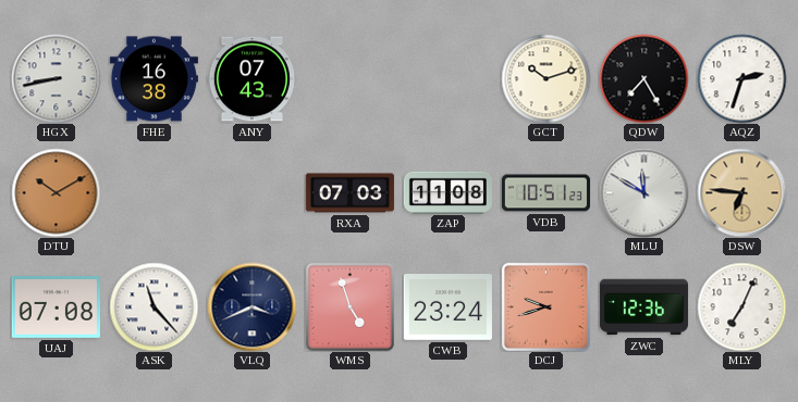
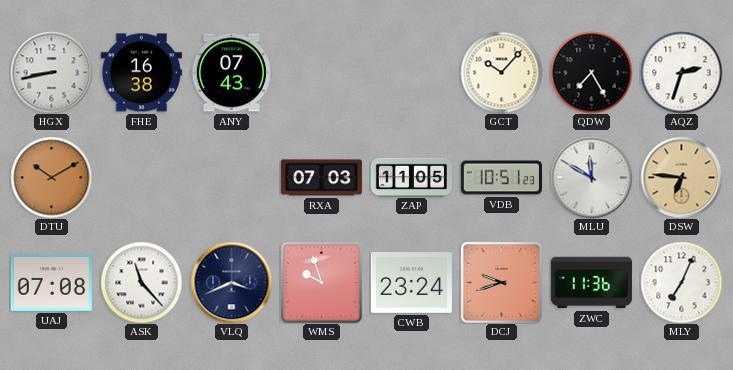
GCT: 10:12 -> 10:07
ZAP: 11:08 -> 11:05
WMS: 4:57 -> 9:57
ZWC: 12:36 -> 11:36
